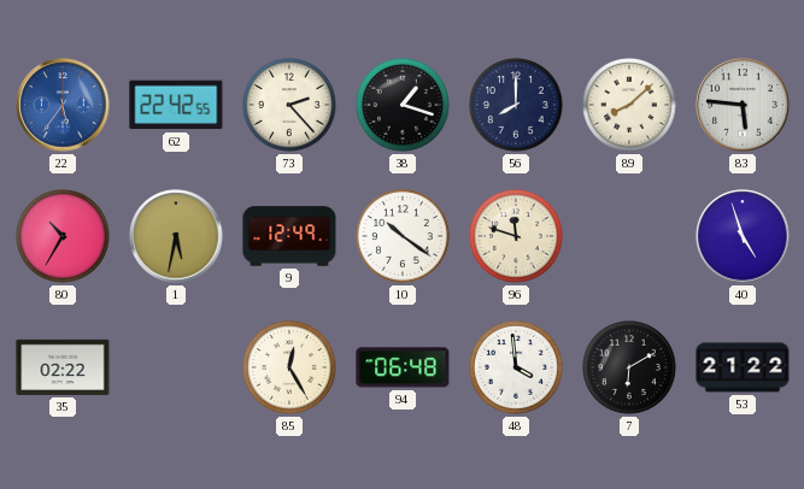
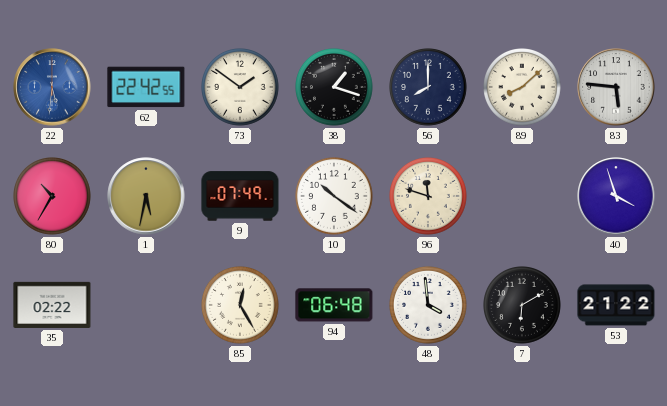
22: 5:36 -> 5:31
73: 2:23 -> 1:51
9: 12:49 -> 07:49
40: 4:57 -> 3:57
